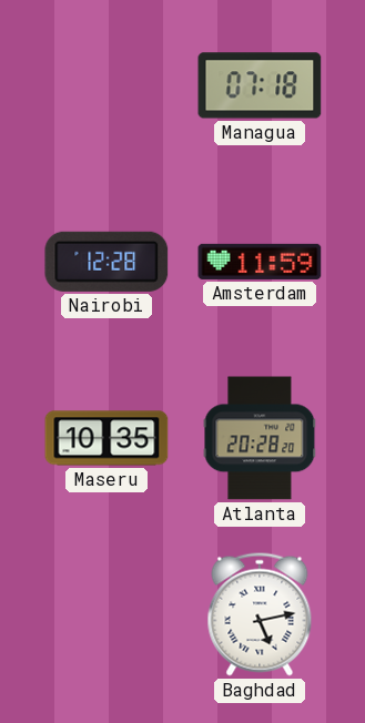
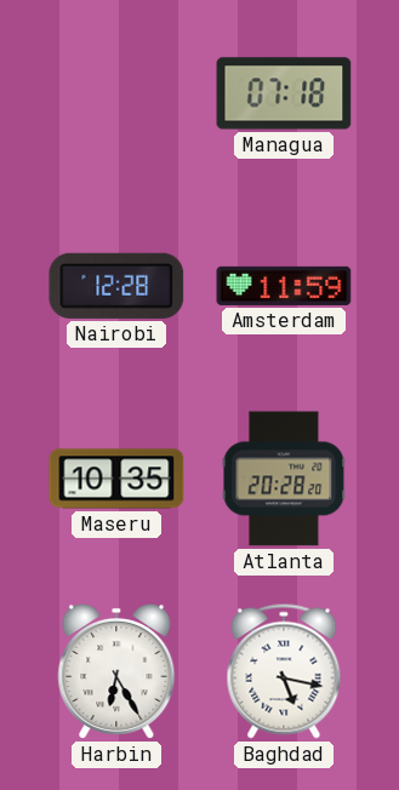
Harbin: none -> 6:25
Baghdad: 5:13 -> 5:17
